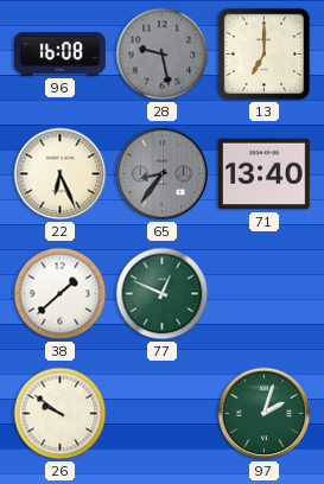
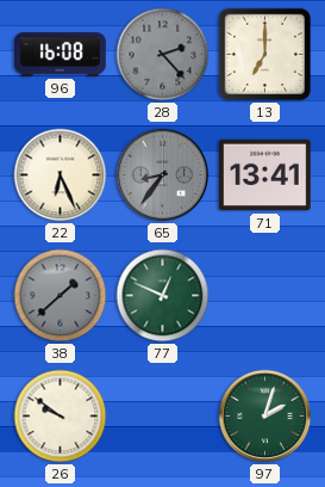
28: 9:28 -> 2:23
71: 13:40 -> 13:41
38 dial: white -> grey
